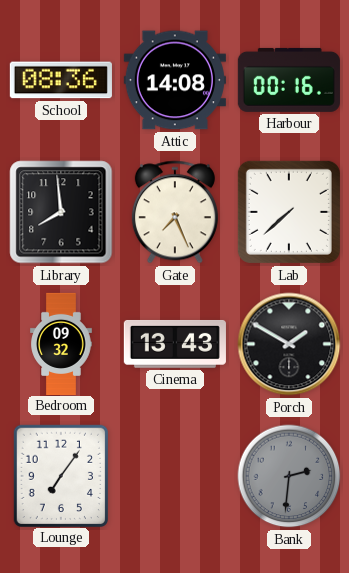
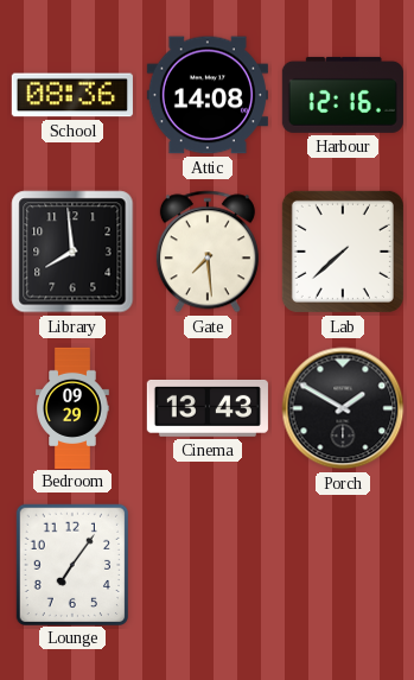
Harbour: 00:16 -> 12:16
Gate: 7:26 -> 7:29
Bedroom: 09:32 -> 09:29
Bank: 2:31 -> none
